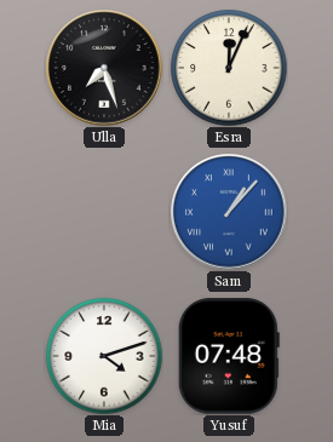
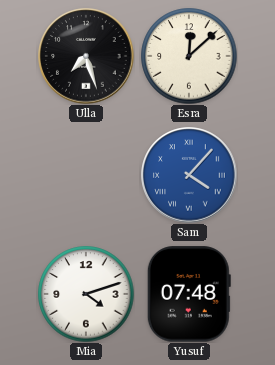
Esra: 12:04 -> 12:08
Sam: 1:07 -> 4:07
